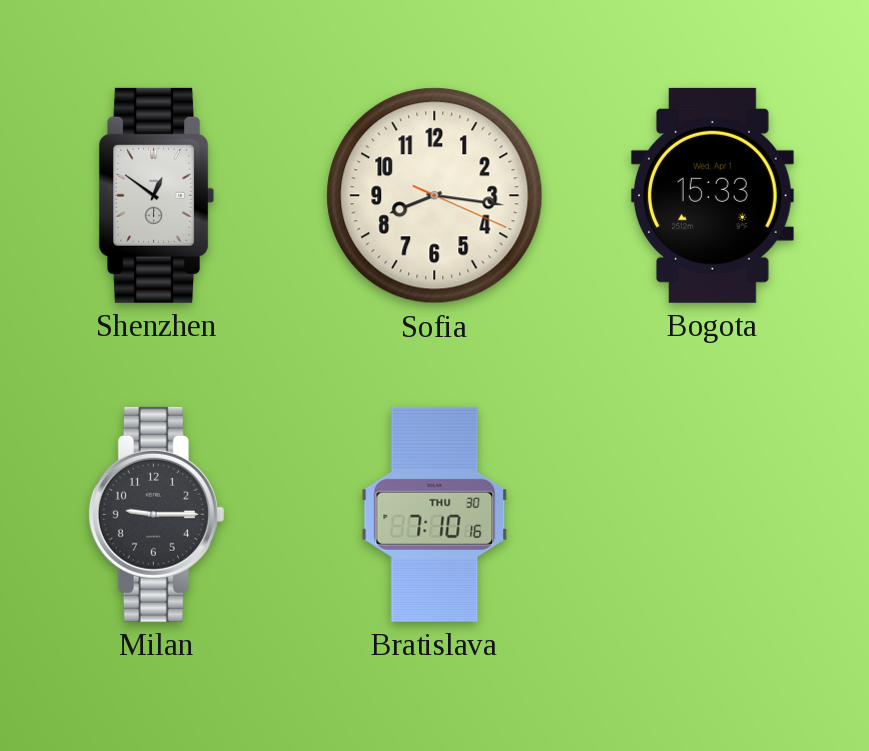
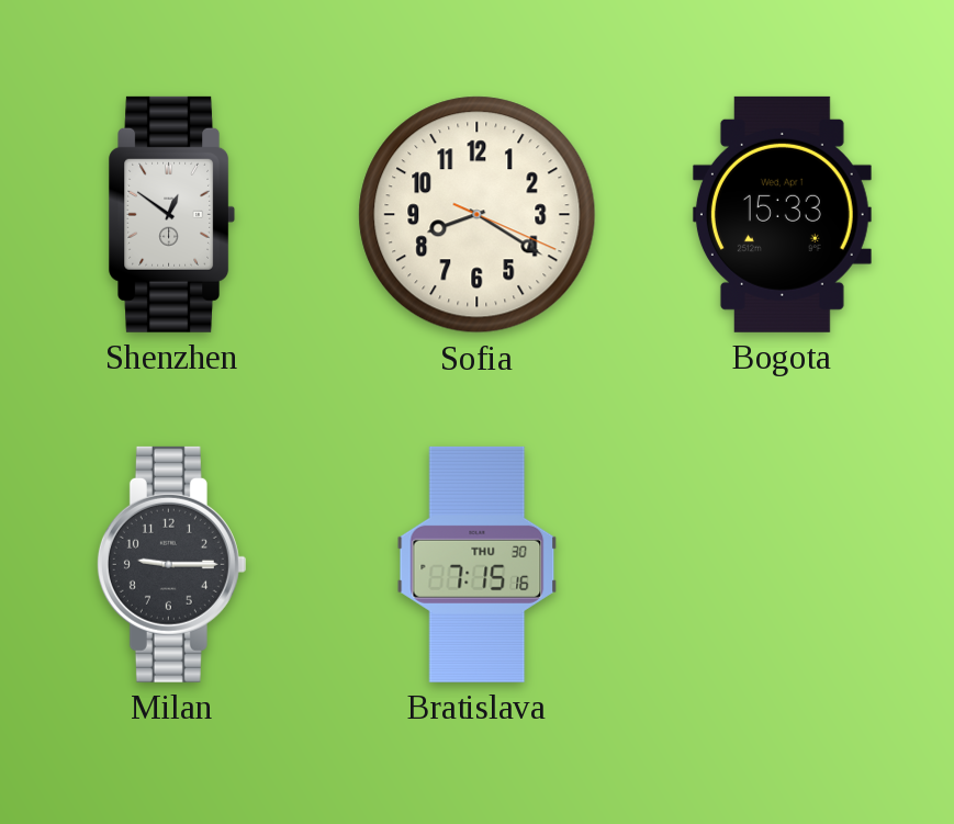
Sofia: 8:16 -> 8:20
Bratislava: 7:10 -> 7:15
